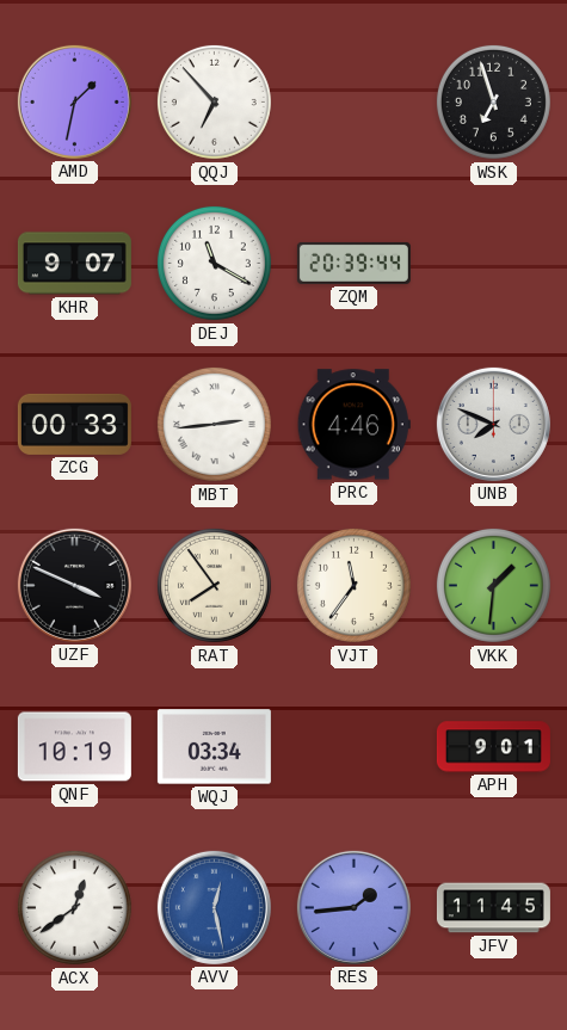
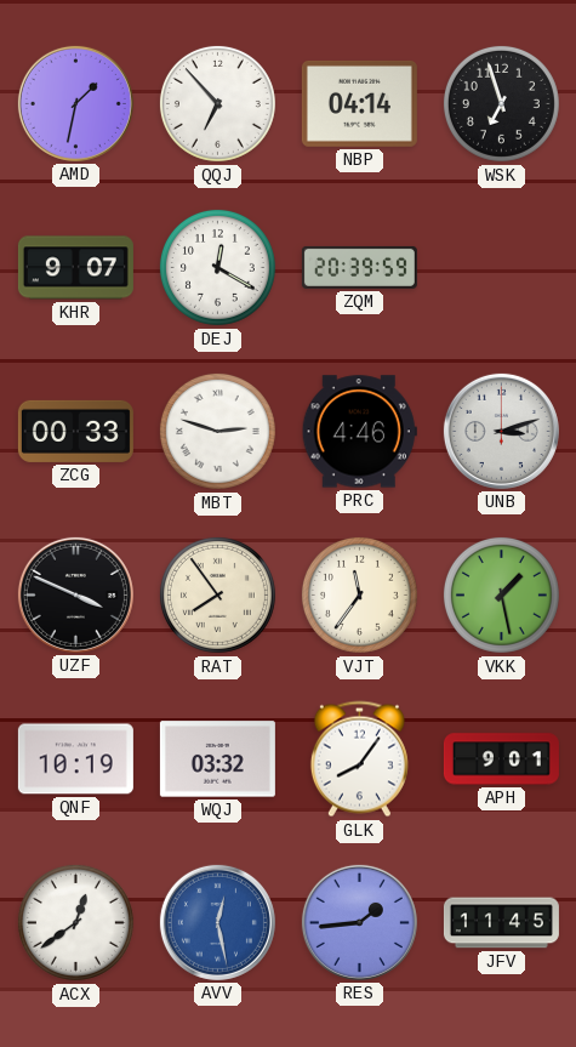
NBP: none -> 04:14
DEJ: 11:20 -> 12:20
ZQM: 20:39:44 -> 20:39:59
MBT: 2:44 -> 2:48
UNB: 7:49 -> 3:12
VKK: 1:31 -> 1:28
WQJ: 03:34 -> 03:32
GLK: none -> 8:06
